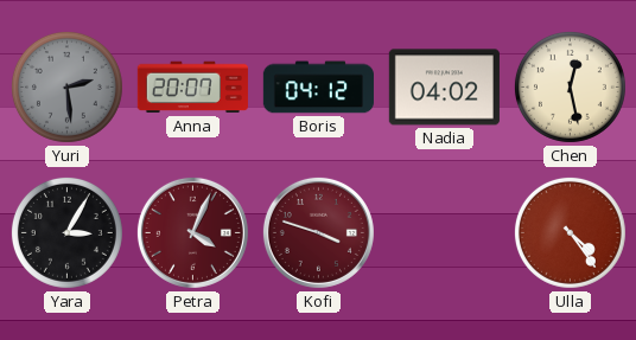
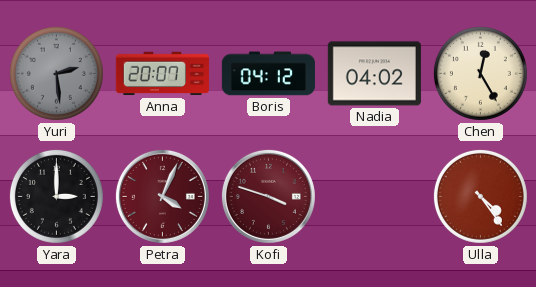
Chen: 12:28 -> 12:25
Yara: 3:05 -> 3:00
